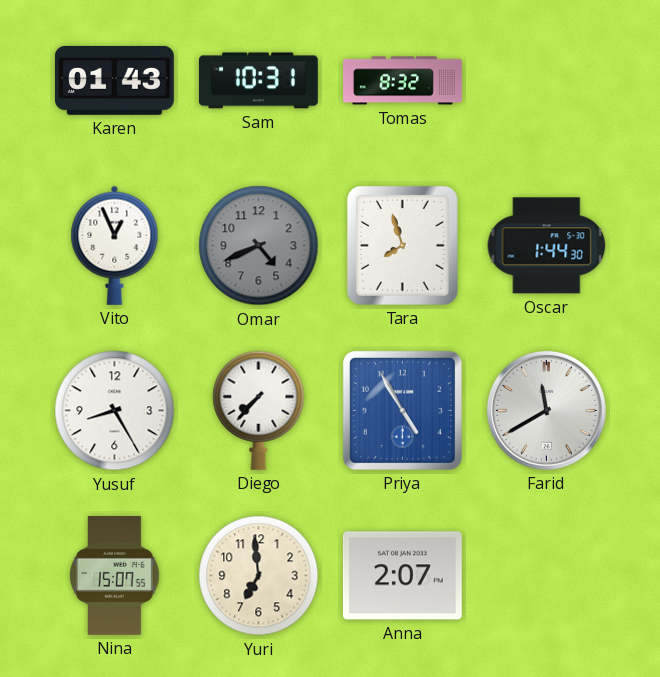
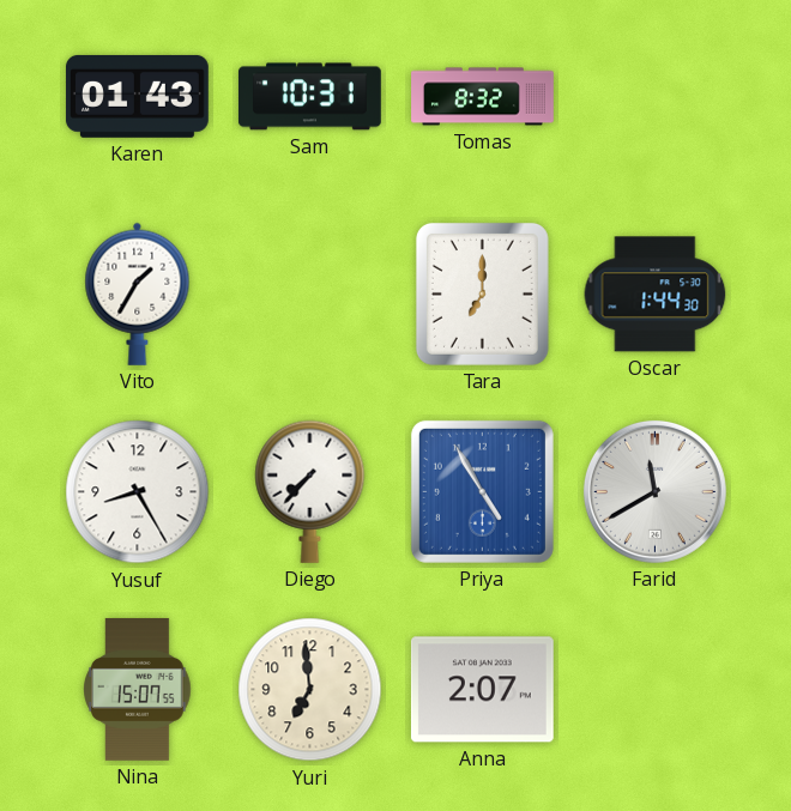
Vito: 12:56 -> 1:35
Omar: 4:41 -> none
Tara: 7:57 -> 7:00
